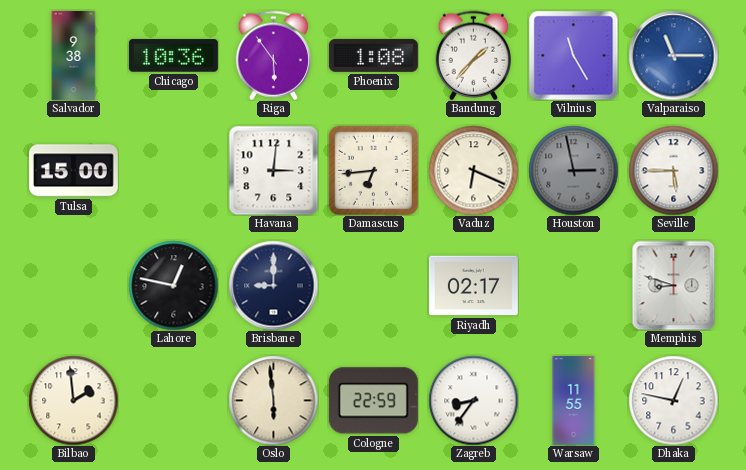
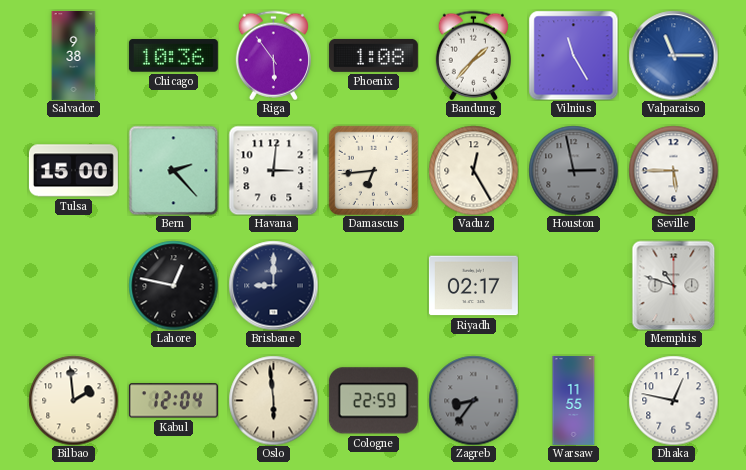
Bern: none -> 2:23
Vaduz: 6:19 -> 12:25
Memphis: 8:48 -> 10:48
Kabul: none -> 12:04
Zagreb dial: white -> grey
